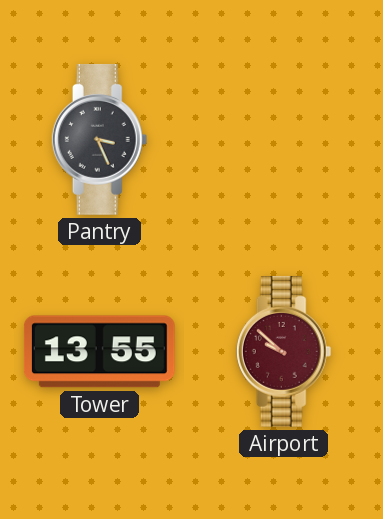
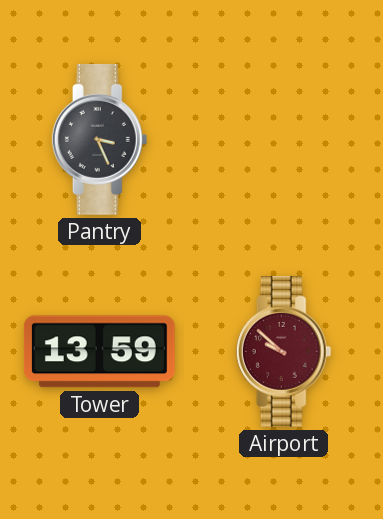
Tower: 13:55 -> 13:59
